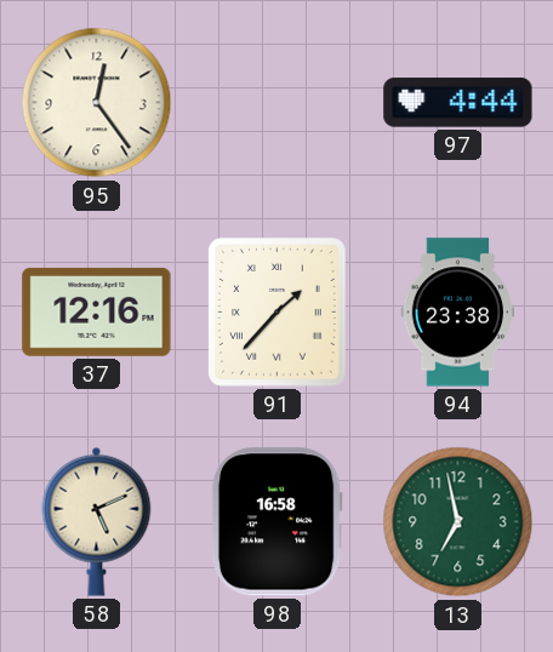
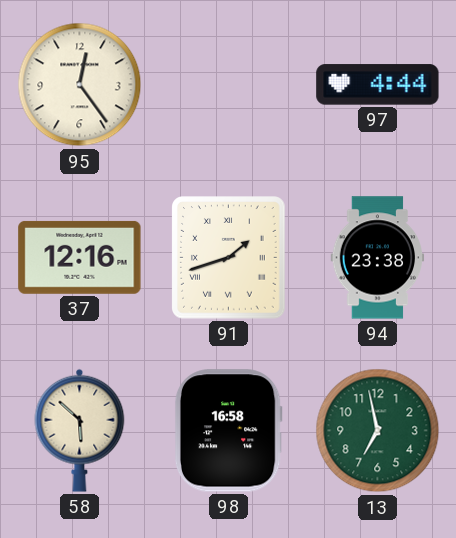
91: 1:37 -> 1:42
58: 5:11 -> 5:52
